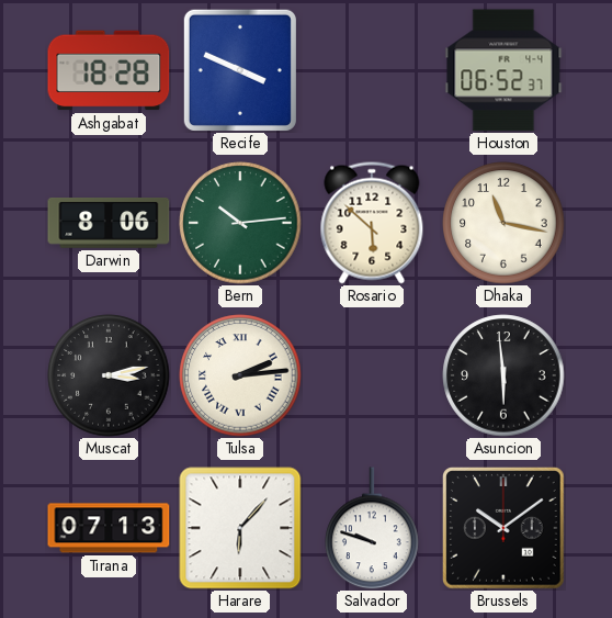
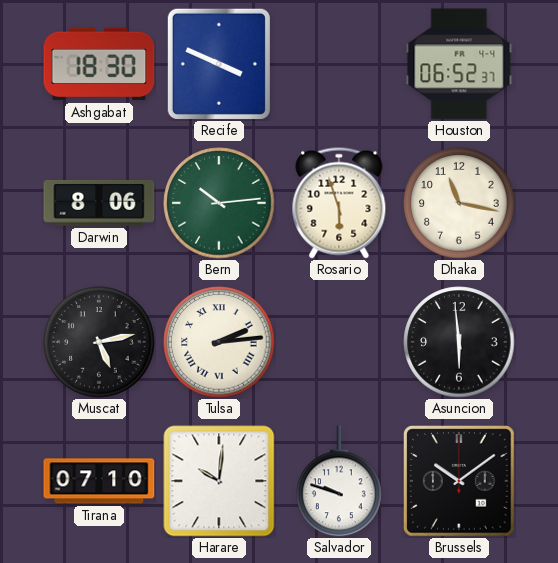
Ashgabat: 18:28 -> 18:30
Rosario: 5:52 -> 5:57
Muscat: 3:13 -> 5:13
Tirana: 07:13 -> 07:10
Harare: 6:07 -> 10:01
